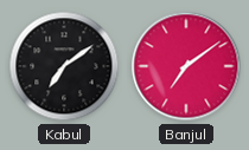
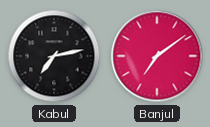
Kabul: 7:09 -> 7:13
